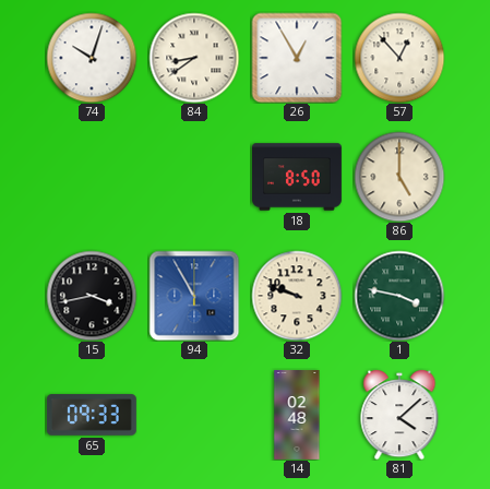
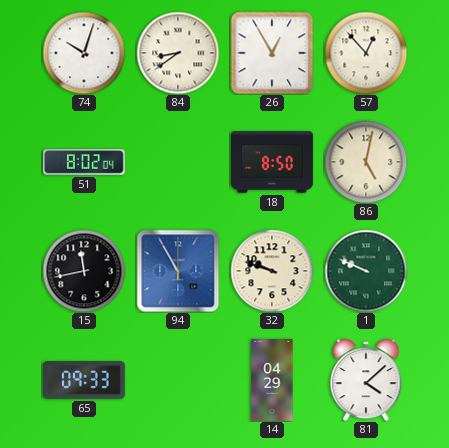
51: none -> 8:02
86: 5:00 -> 5:02
15: 3:43 -> 11:43
1: 3:47 -> 9:49
14: 02:48 -> 04:29
